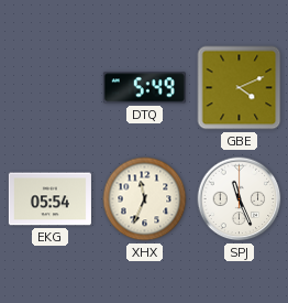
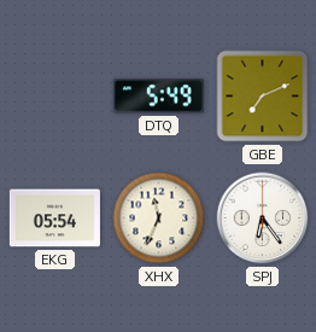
GBE: 4:11 -> 7:11
SPJ: 11:26 -> 6:24
